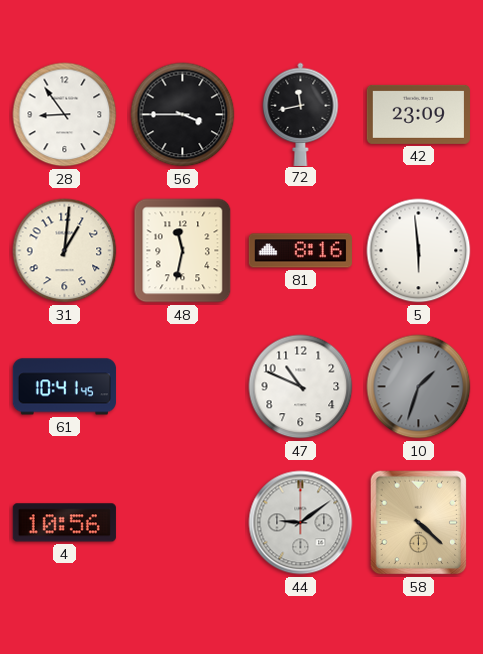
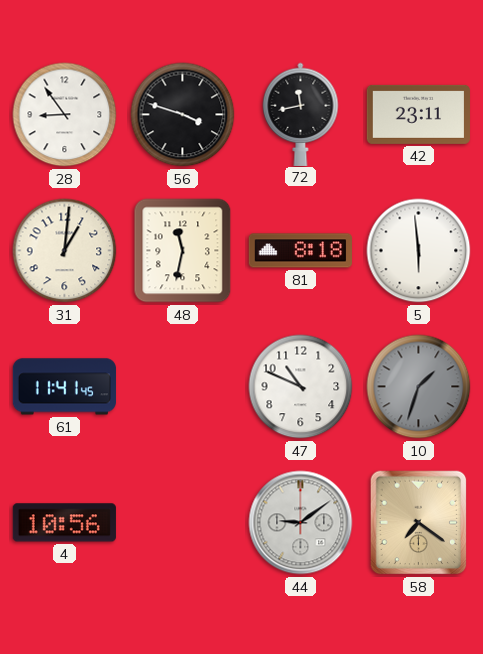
56: 3:45 -> 3:48
42: 23:09 -> 23:11
81: 8:16 -> 8:18
61: 10:41 -> 11:41
58: 4:22 -> 7:21
